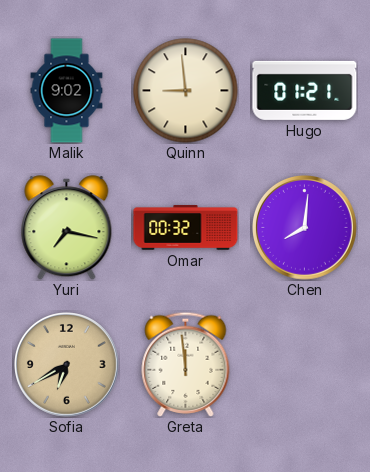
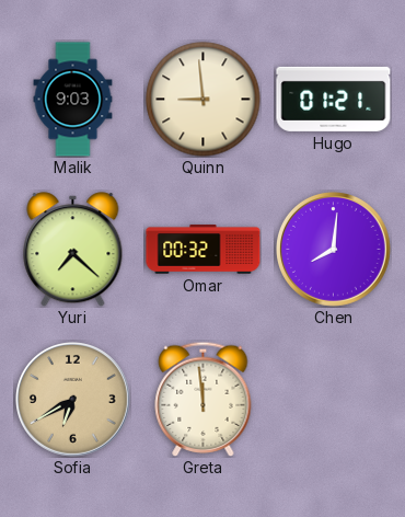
Malik: 9:02 -> 9:03
Yuri: 7:17 -> 7:22
